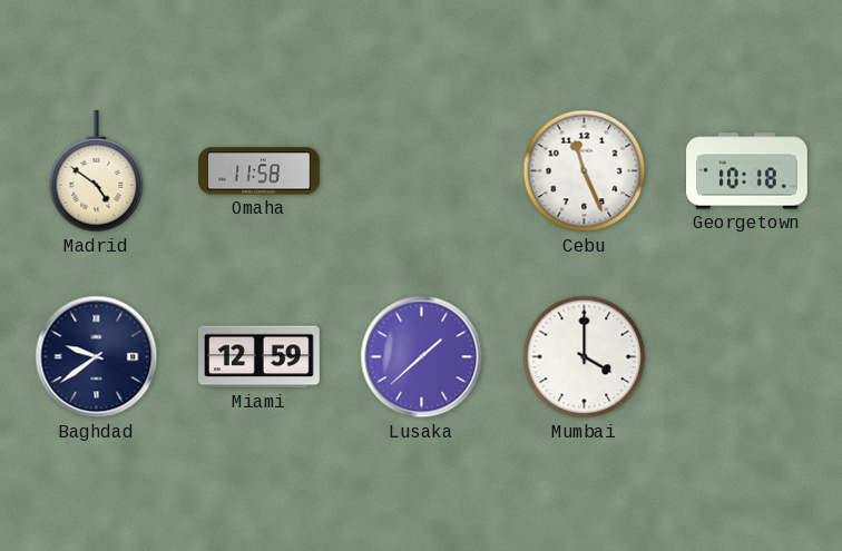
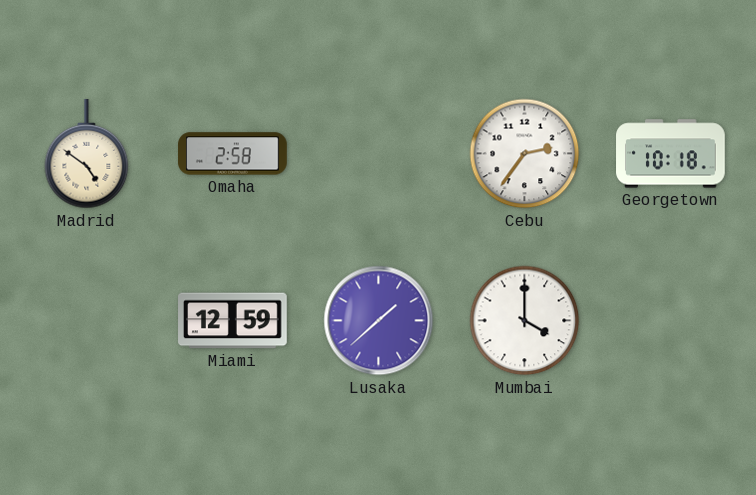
Omaha: 11:58 -> 2:58
Cebu: 11:26 -> 2:36
Baghdad: 9:39 -> none
